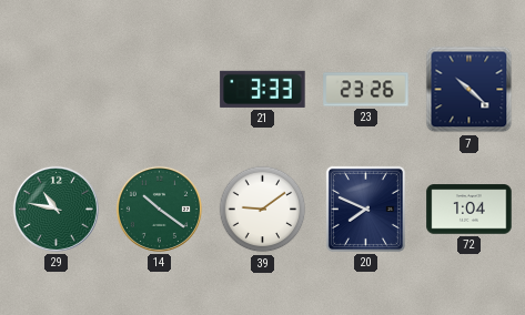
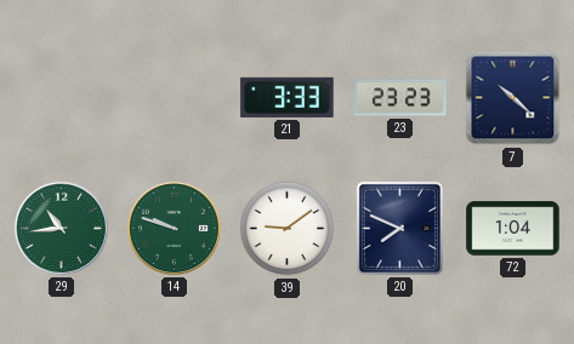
23: 23:26 -> 23:23
29: 10:47 -> 10:44
14: 10:21 -> 9:48
